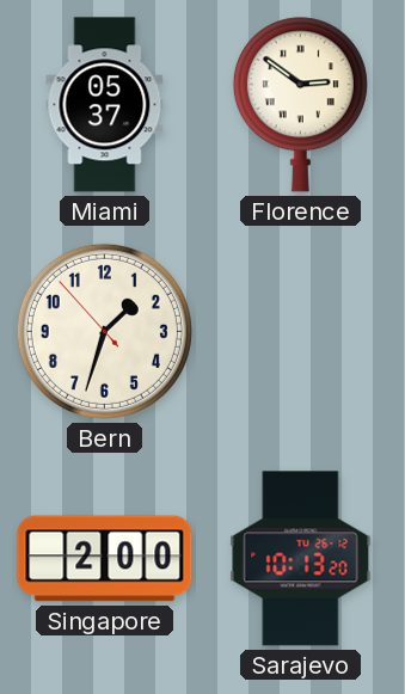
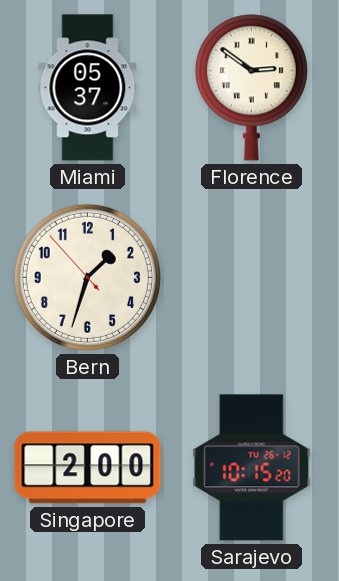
Sarajevo: 10:13 -> 10:15
